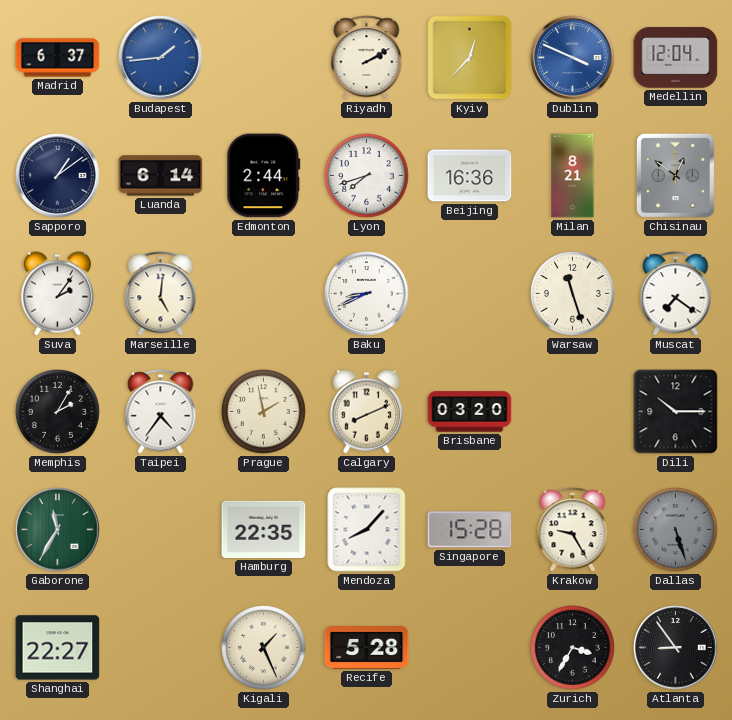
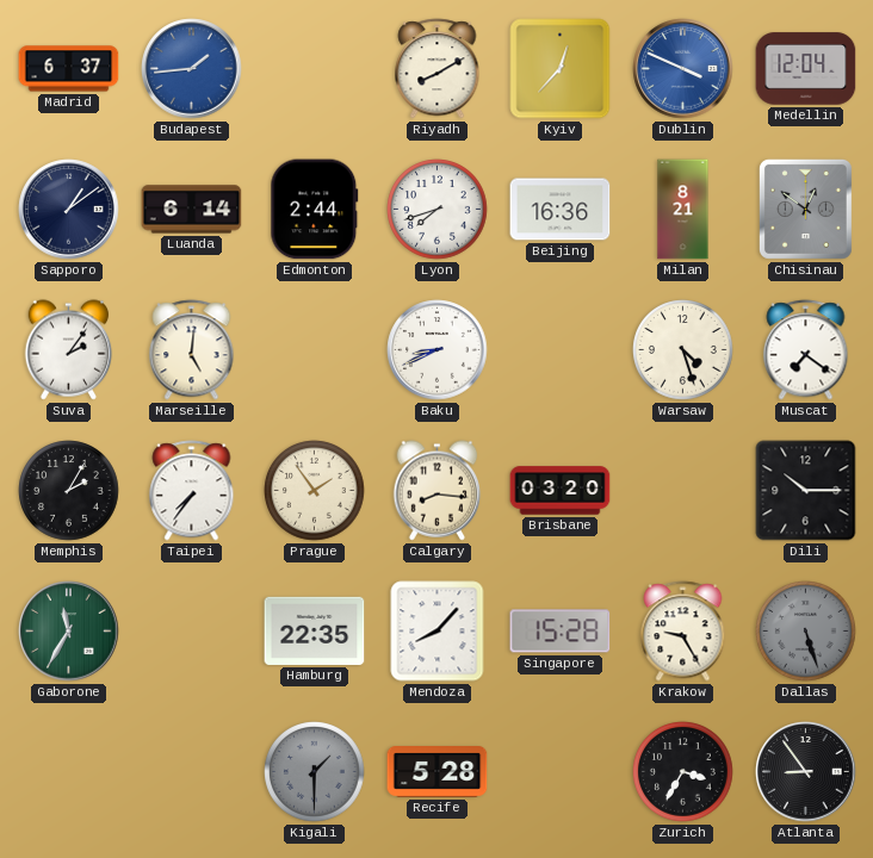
Riyadh: 2:10 -> 8:10
Warsaw: 11:27 -> 4:27
Taipei: 4:36 -> 7:36
Prague: 1:58 -> 1:54
Calgary: 8:11 -> 8:16
Shanghai: 22:27 -> none
Kigali: 1:26 -> 1:30
Kigali dial: cream -> grey
